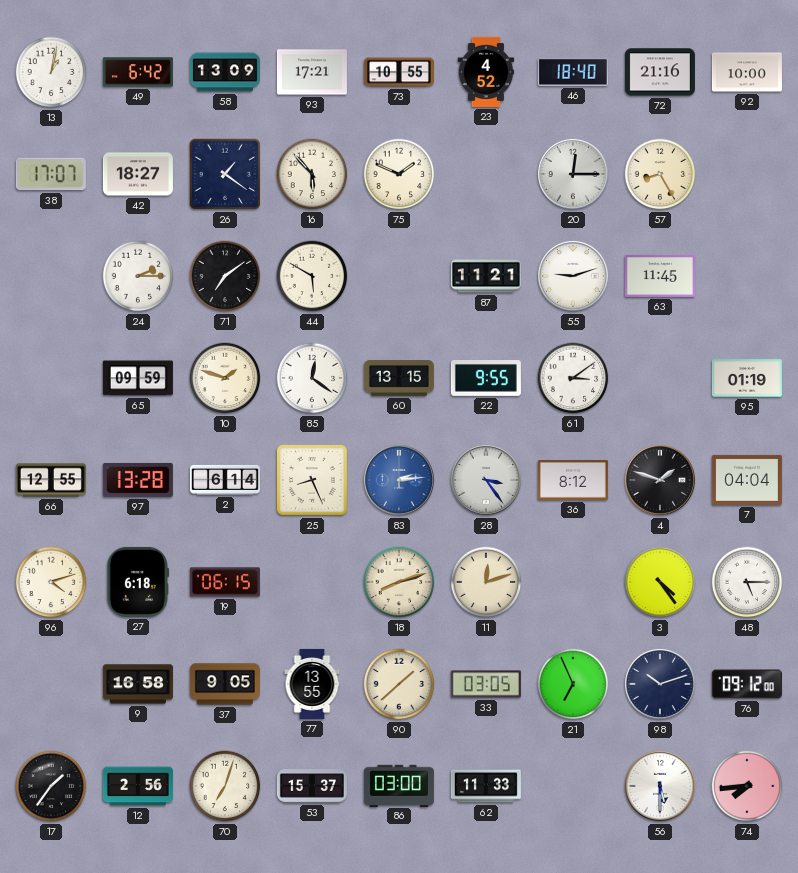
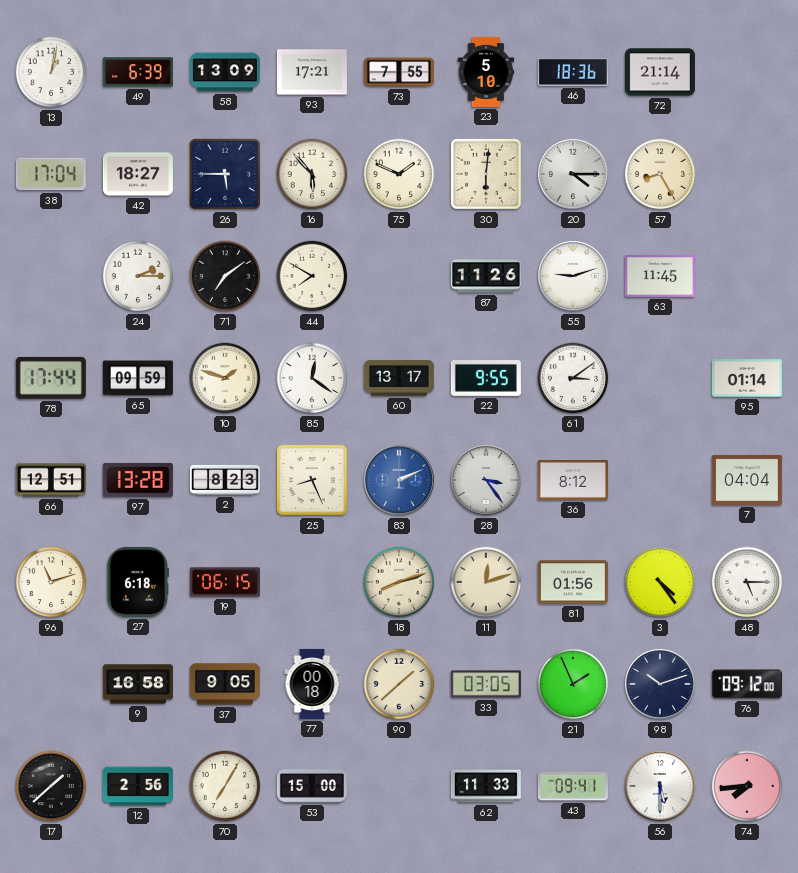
49: 6:42 -> 6:39
73: 10:55 -> 7:55
23: 4:52 -> 5:10
46: 18:40 -> 18:36
72: 21:16 -> 21:14
92: 10:00 -> none
38: 17:07 -> 17:04
26: 1:21 -> 5:45
30: none -> 6:01
20: 12:15 -> 4:15
44: 5:50 -> 7:50
87: 11:21 -> 11:26
78: none -> 17:44
60: 13:15 -> 13:17
95: 01:19 -> 01:14
66: 12:55 -> 12:51
2: 6:14 -> 8:23
83: 2:14 -> 2:11
4: 1:48 -> none
96: 4:12 -> 11:12
81: none -> 01:56
77: 13:55 -> 00:18
21: 6:56 -> 1:56
17: 1:36 -> 1:38
70: 7:03 -> 7:05
53: 15:37 -> 15:00
86: 03:00 -> none
43: none -> 09:41
